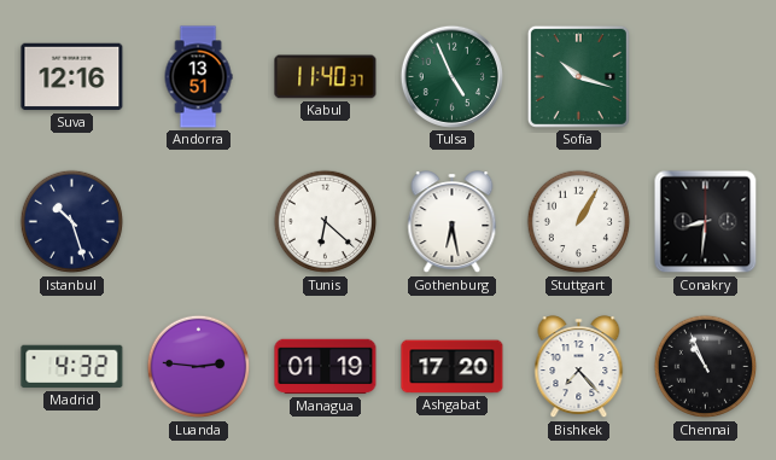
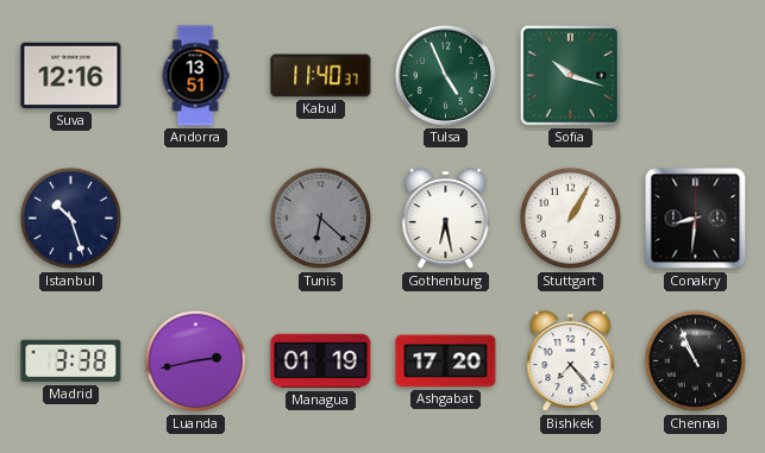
Tunis dial: white -> grey
Madrid: 4:32 -> 3:38
Luanda: 2:46 -> 2:43
